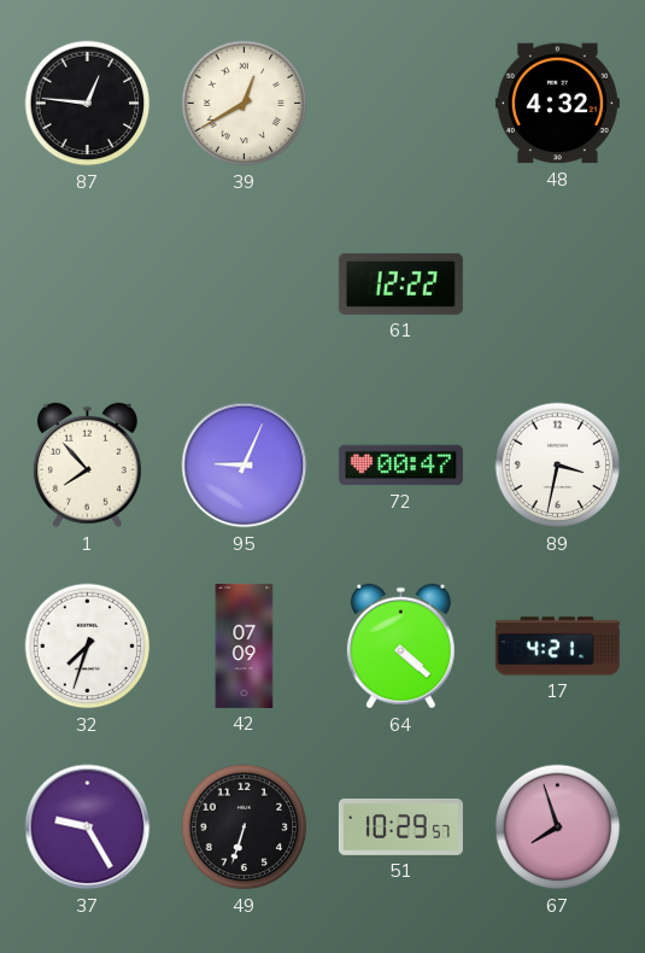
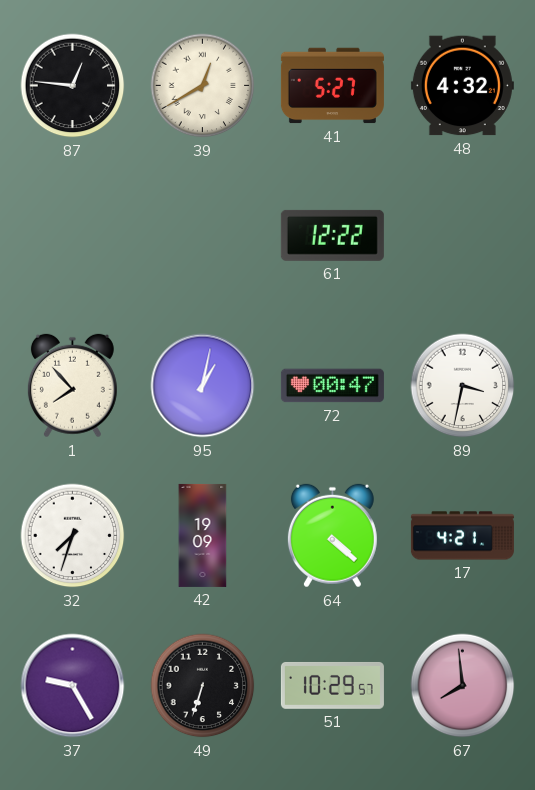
41: none -> 5:27
95: 9:04 -> 1:02
42: 07:09 -> 19:09
67: 7:57 -> 7:59
